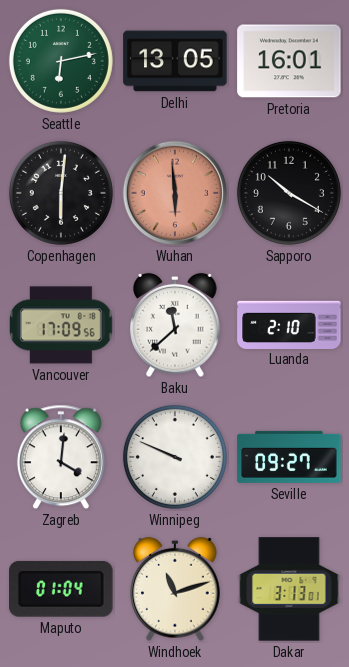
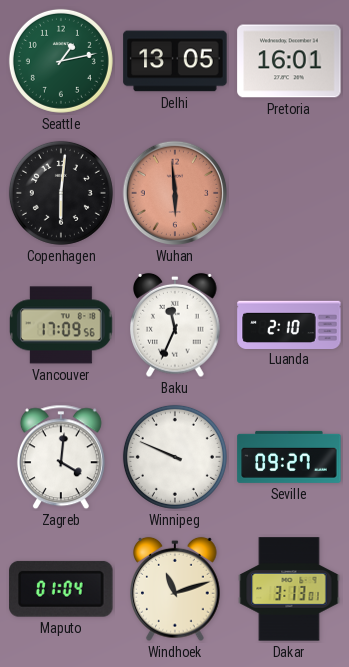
Seattle: 6:13 -> 1:13
Sapporo: 10:20 -> none
Baku: 11:38 -> 11:34
